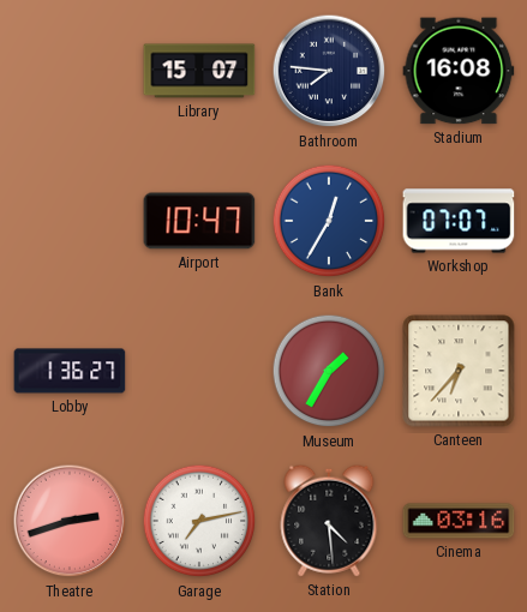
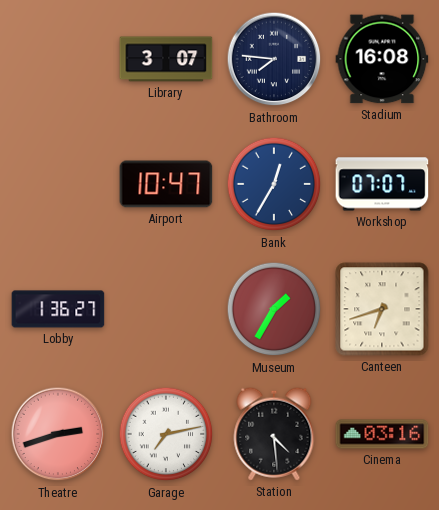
Library: 15:07 -> 3:07
Canteen: 6:37 -> 6:42
